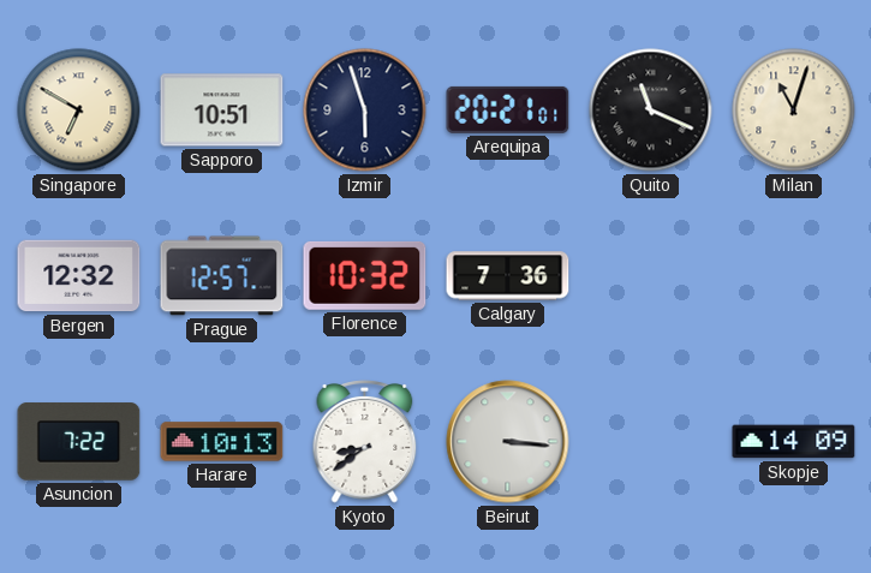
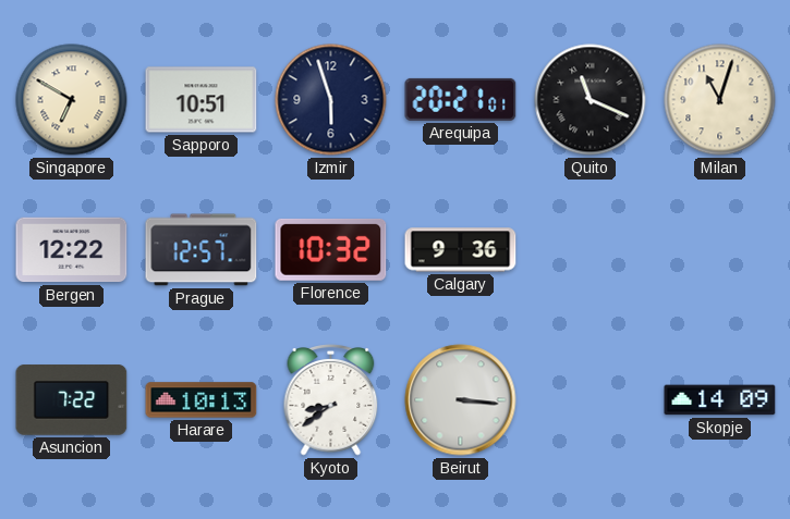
Bergen: 12:32 -> 12:22
Calgary: 7:36 -> 9:36
